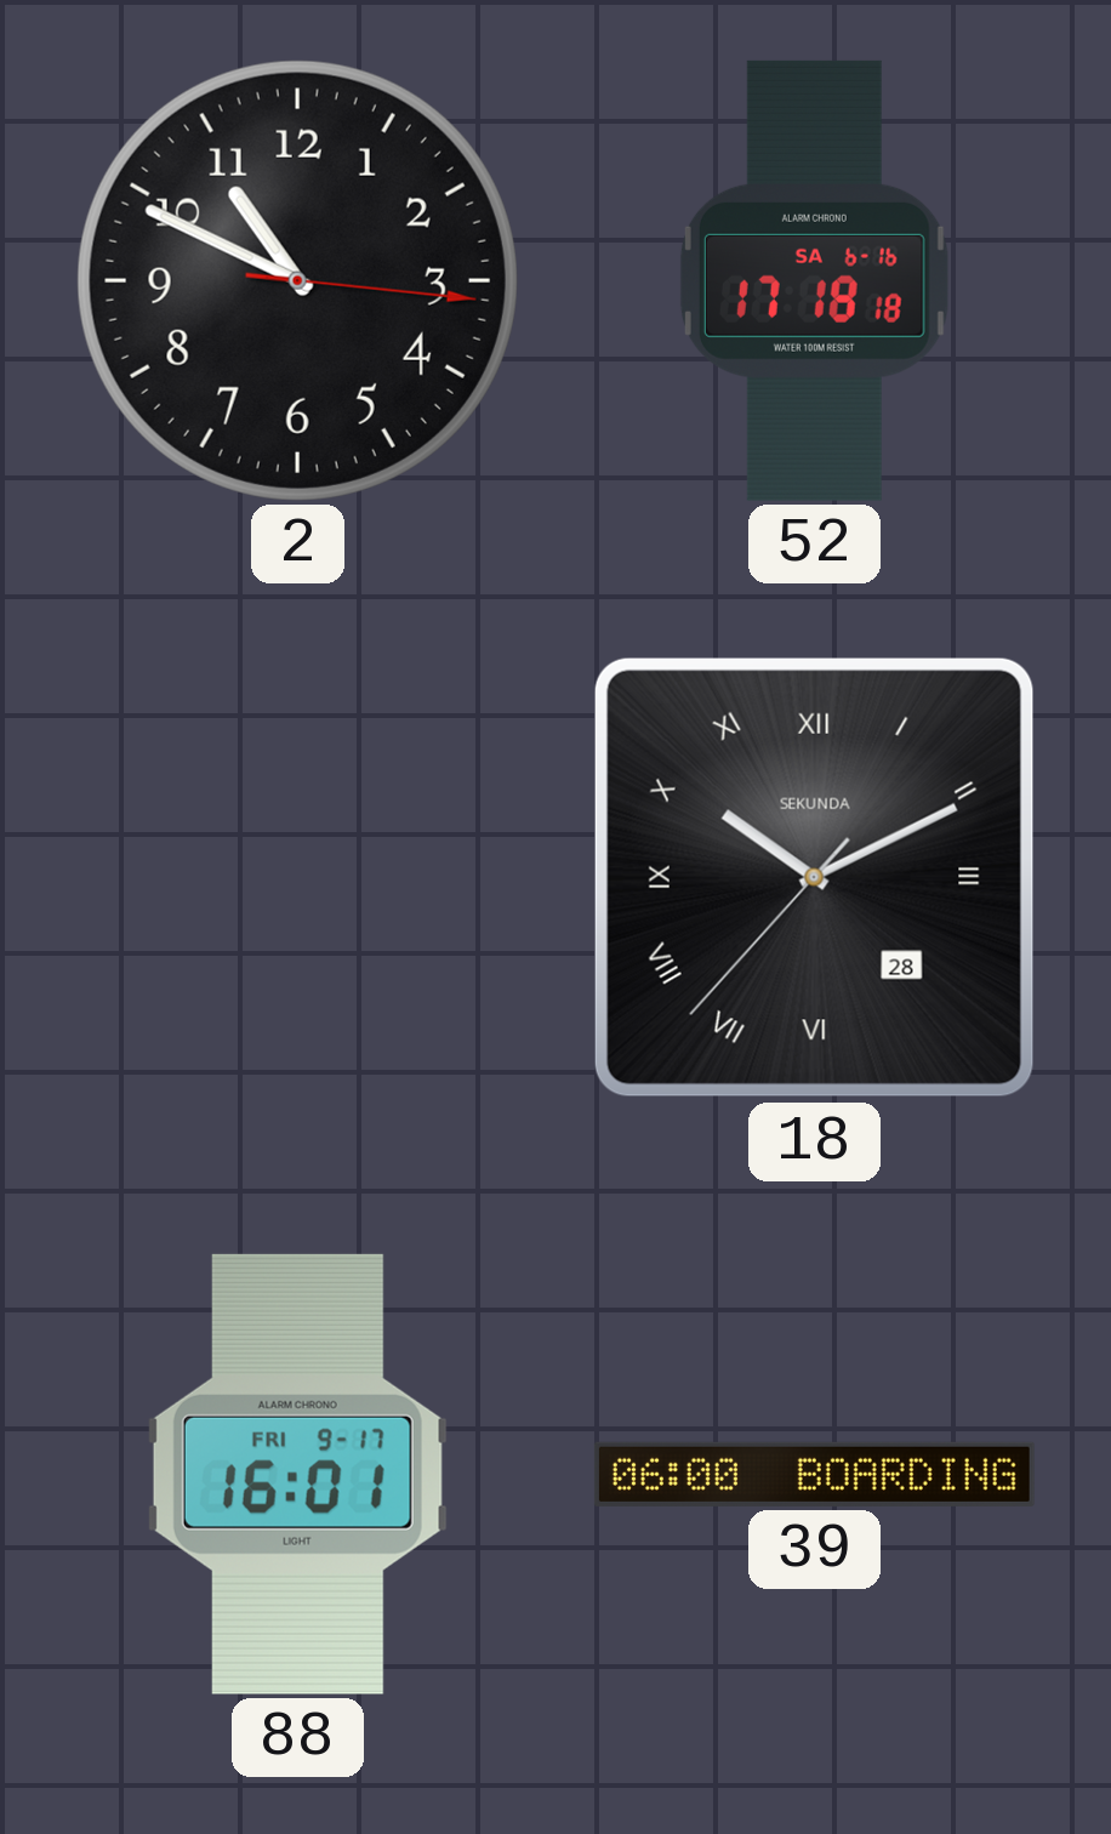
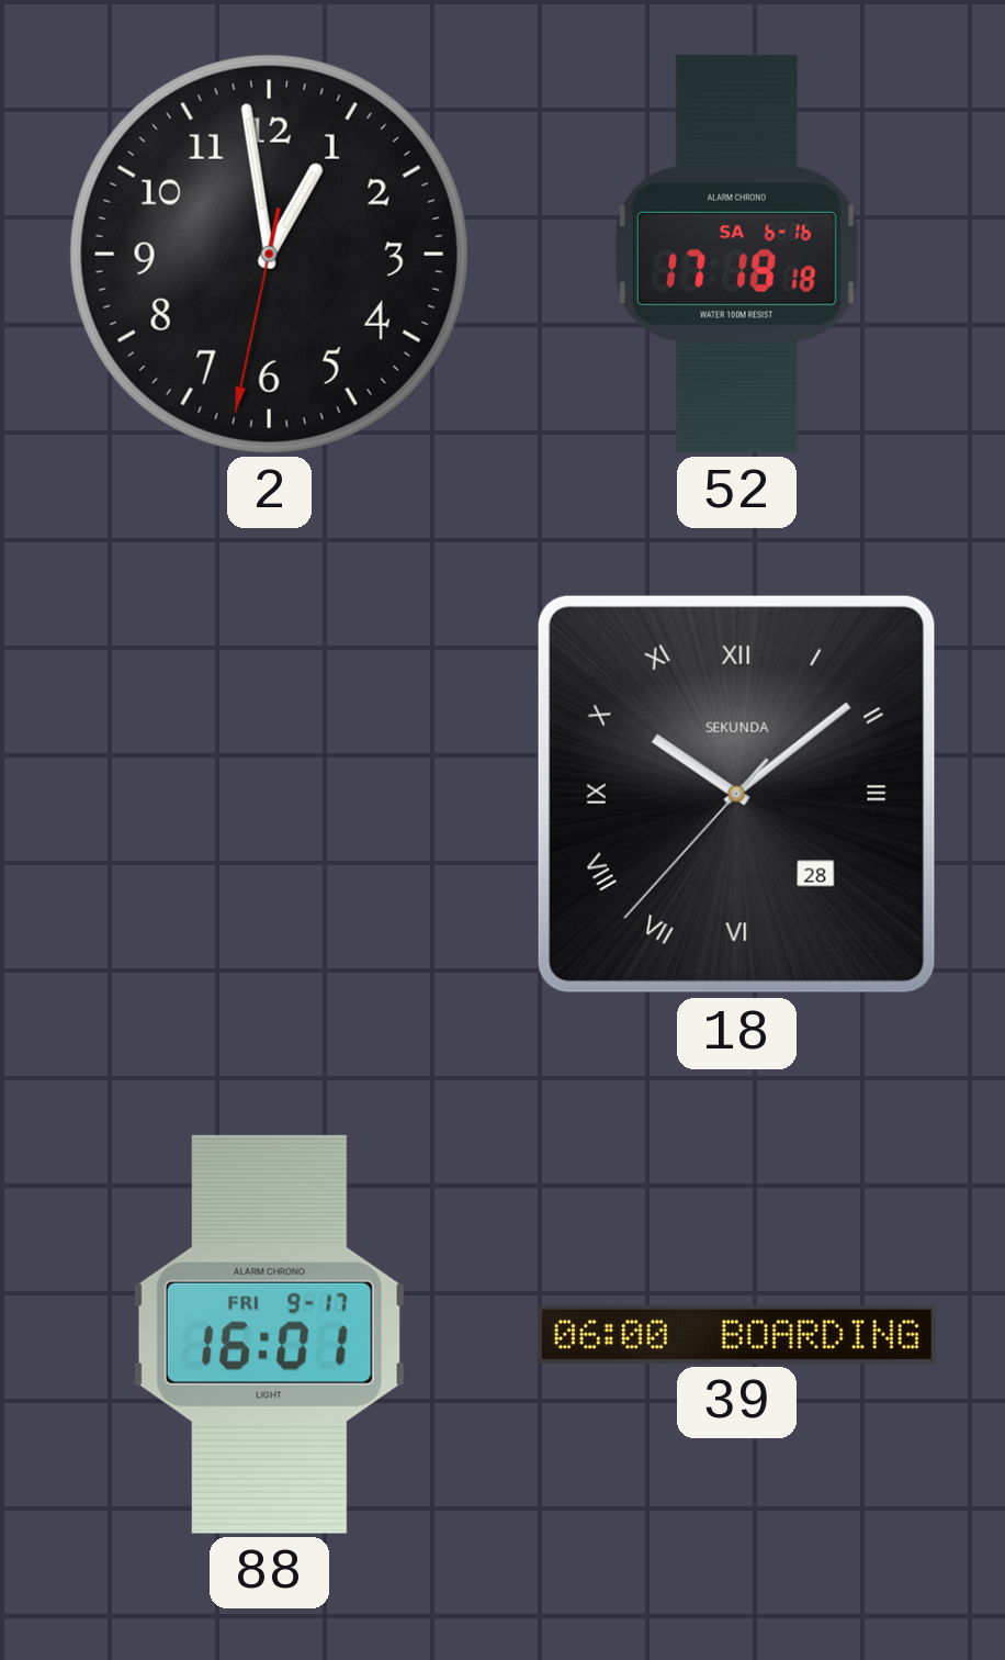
2: 10:49 -> 12:58
18: 10:10 -> 10:08
